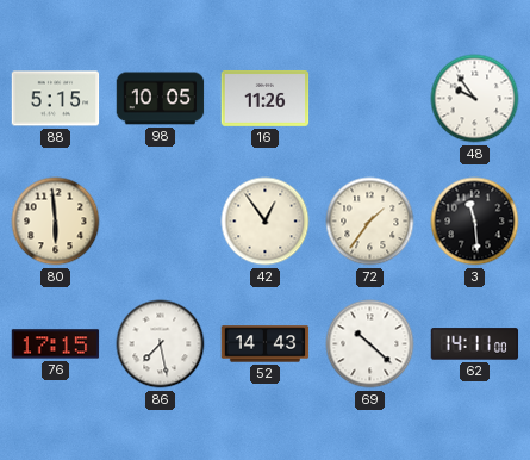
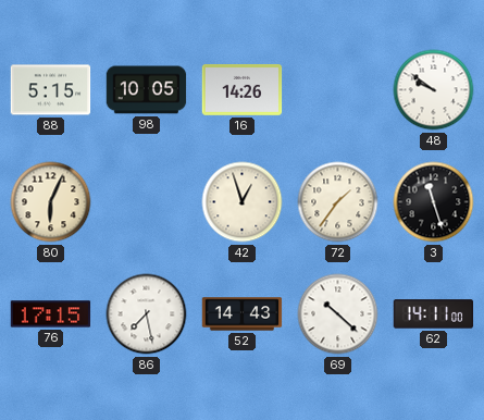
16: 11:26 -> 14:26
48: 9:54 -> 9:51
80: 5:59 -> 6:04
42: 12:54 -> 12:57
3: 11:29 -> 11:27
